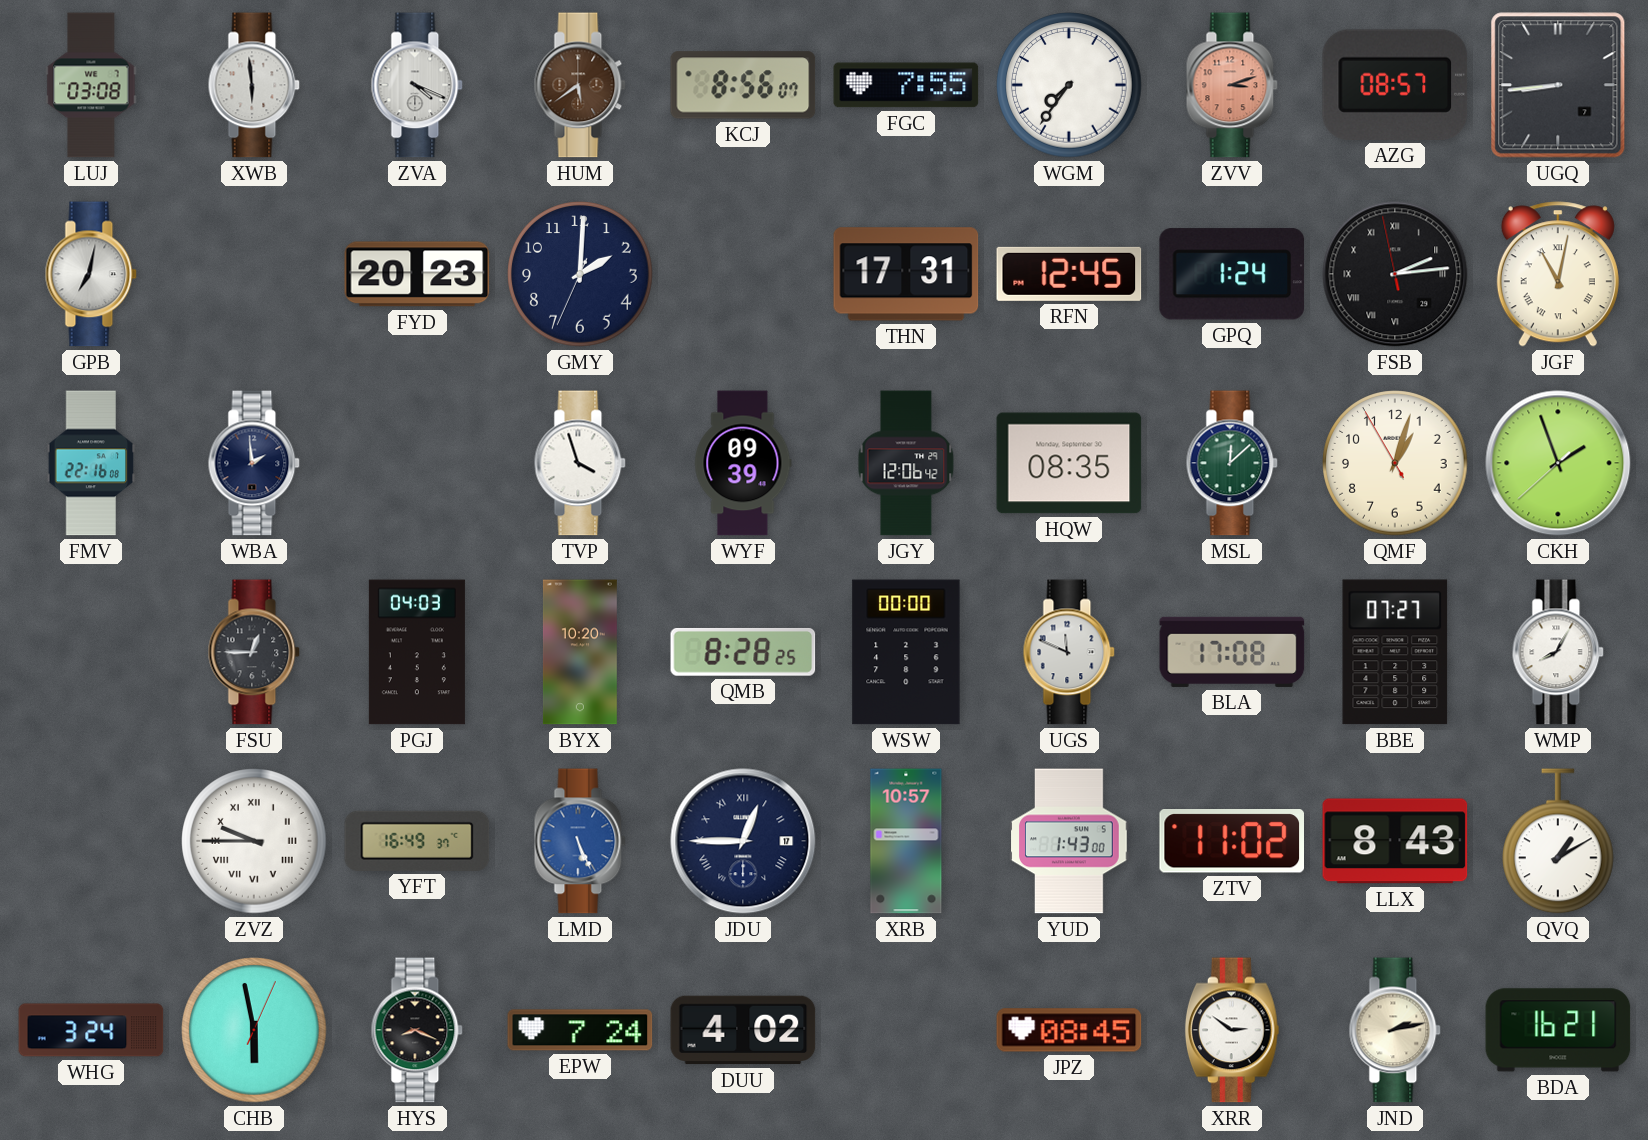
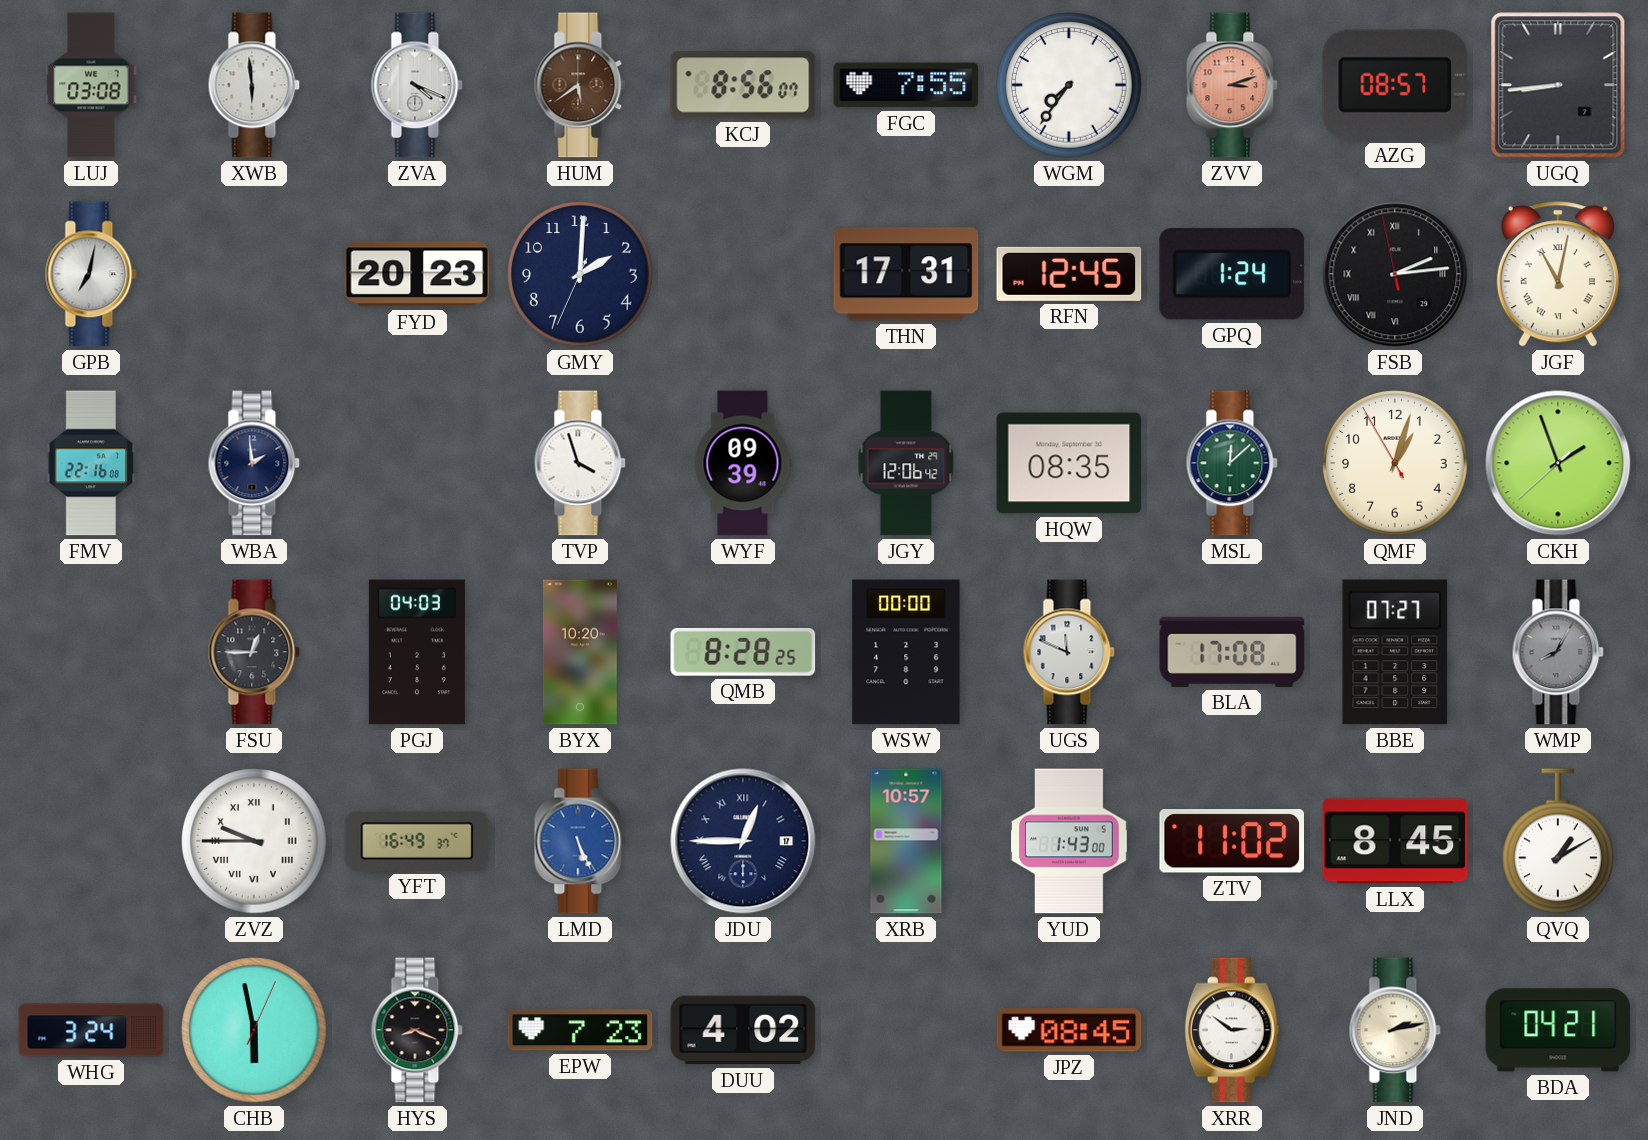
WMP dial: white -> grey
LLX: 8:43 -> 8:45
EPW: 7:24 -> 7:23
BDA: 16:21 -> 04:21
